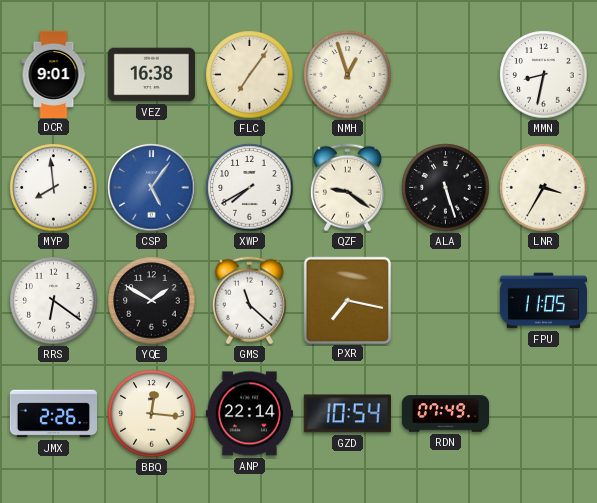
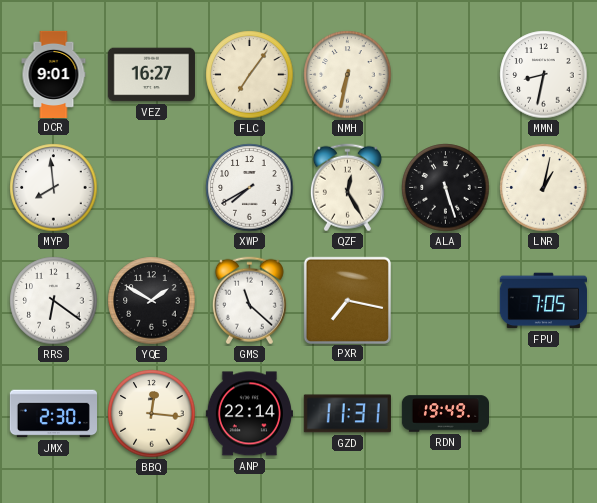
VEZ: 16:38 -> 16:27
NMH: 12:57 -> 6:32
CSP: 5:06 -> none
QZF: 9:21 -> 12:25
LNR: 3:35 -> 1:02
FPU: 11:05 -> 7:05
JMX: 2:26 -> 2:30
GZD: 10:54 -> 11:31
RDN: 07:49 -> 19:49
